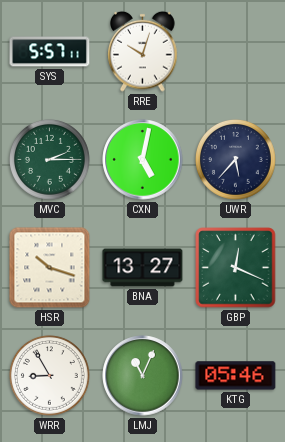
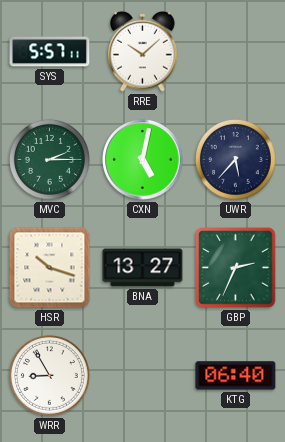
RRE: 10:03 -> 10:08
GBP: 12:19 -> 2:34
LMJ: 11:04 -> none
KTG: 05:46 -> 06:40
